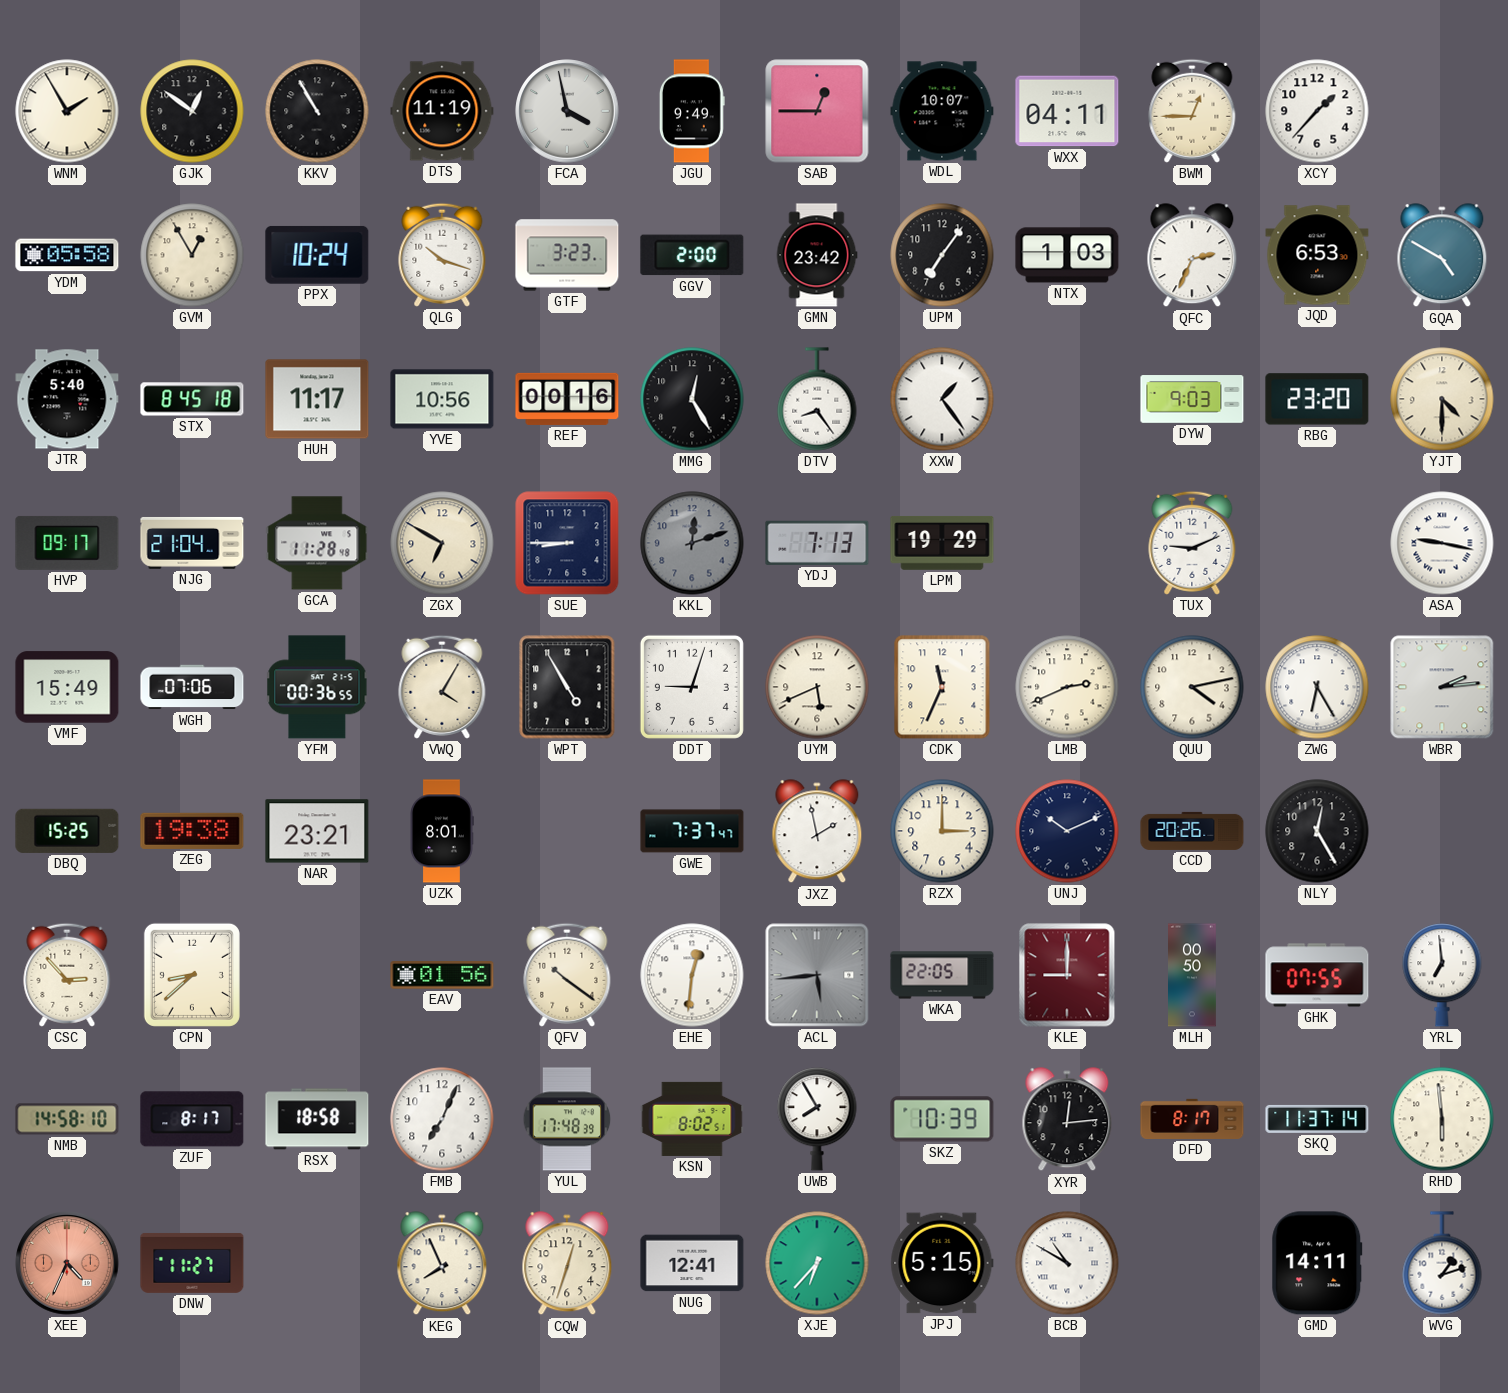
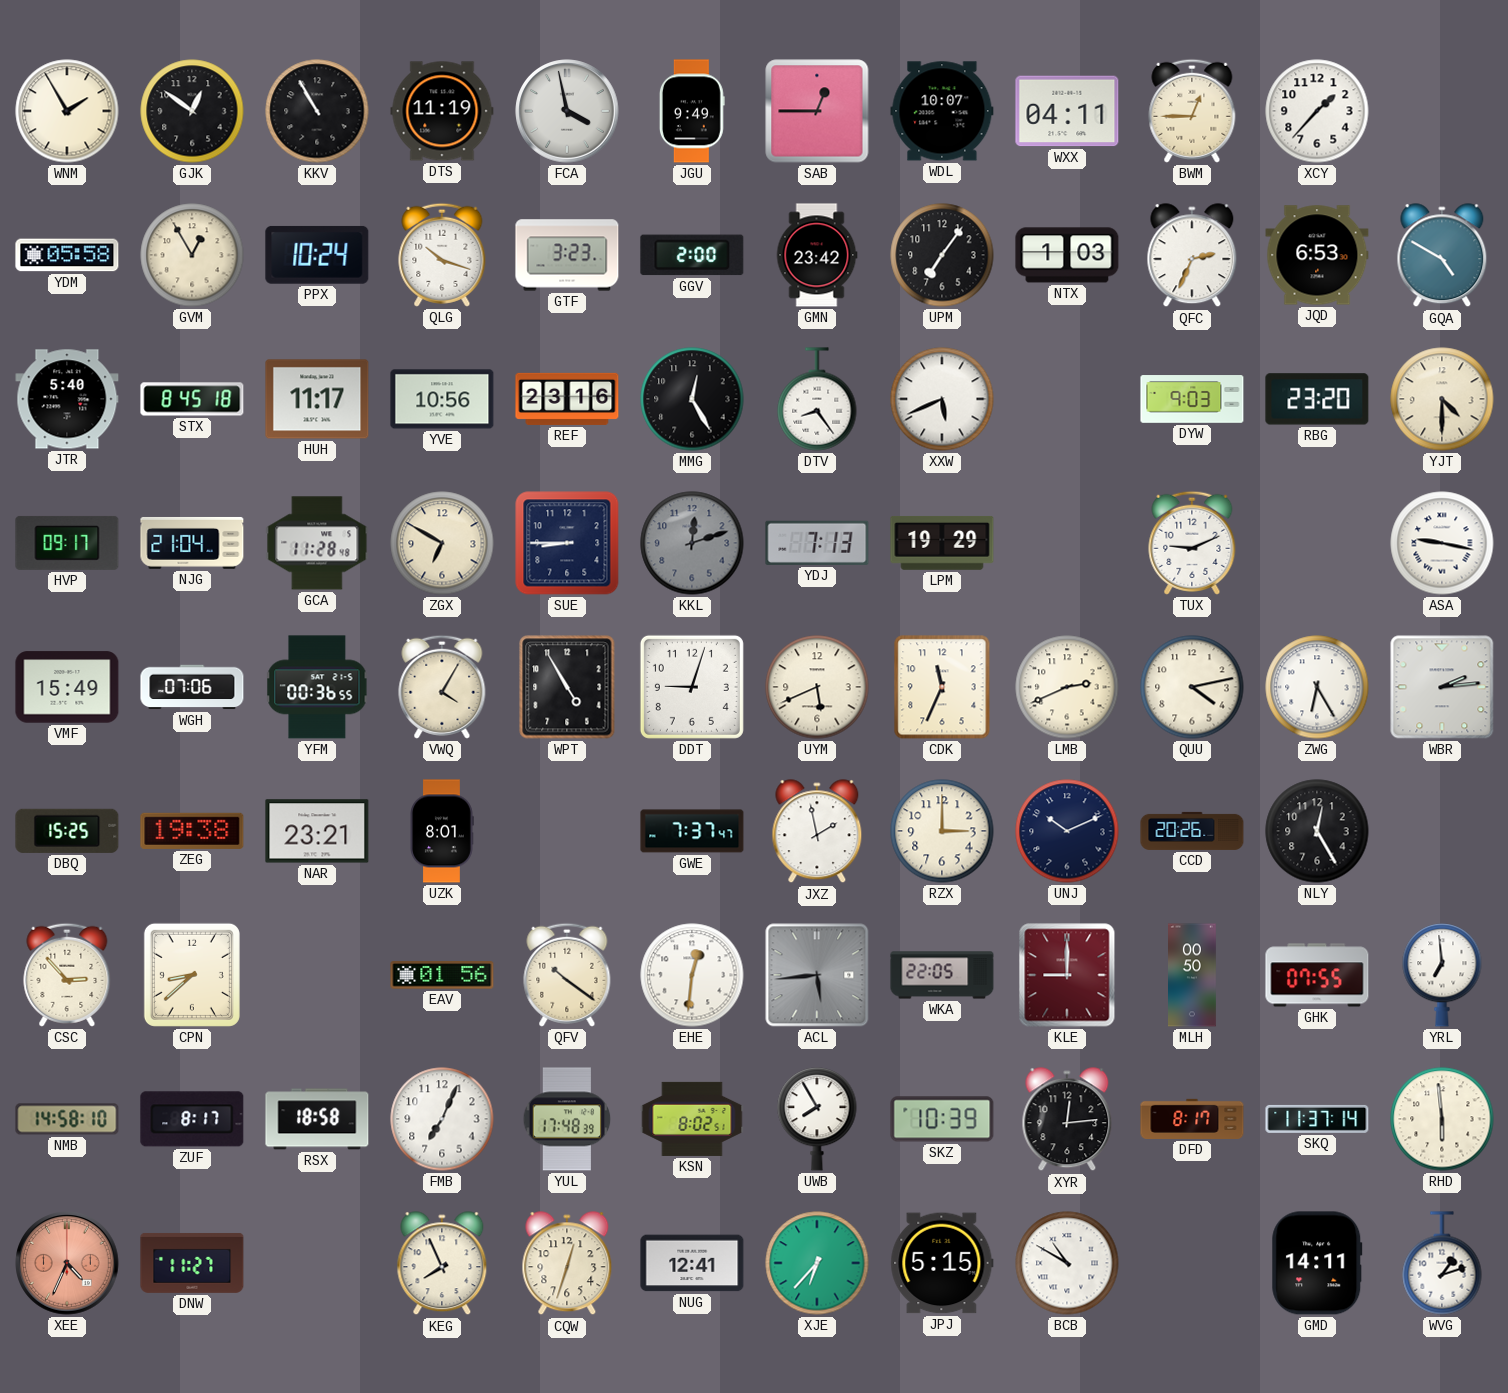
REF: 00:16 -> 23:16
XXW: 1:24 -> 5:41
